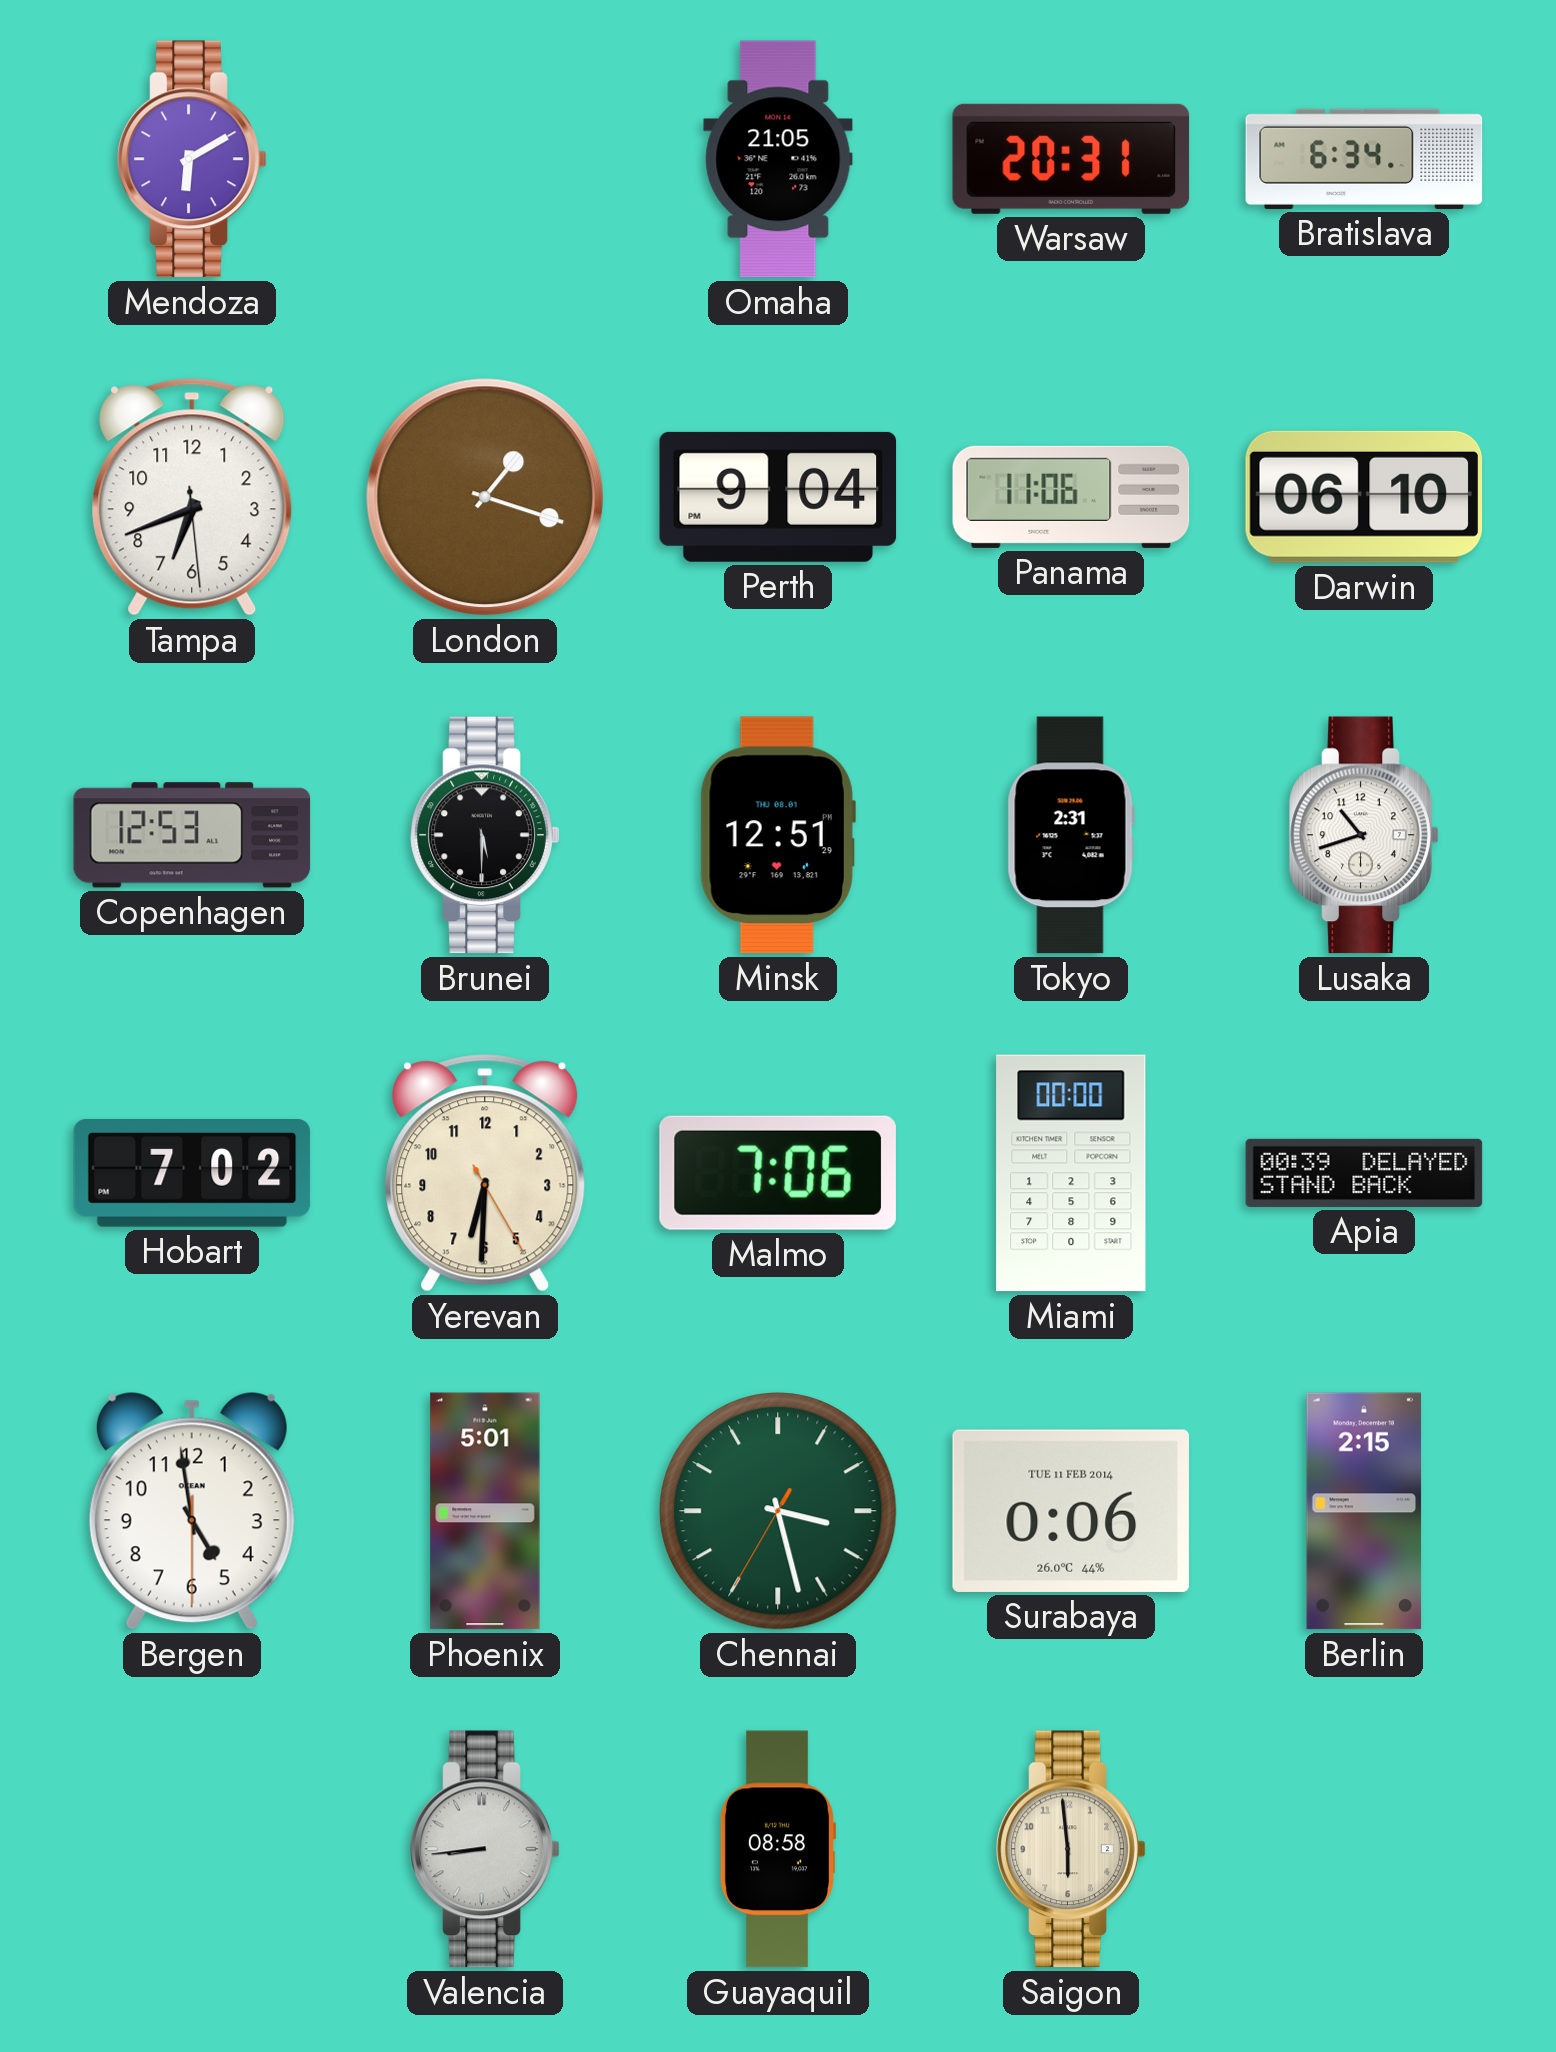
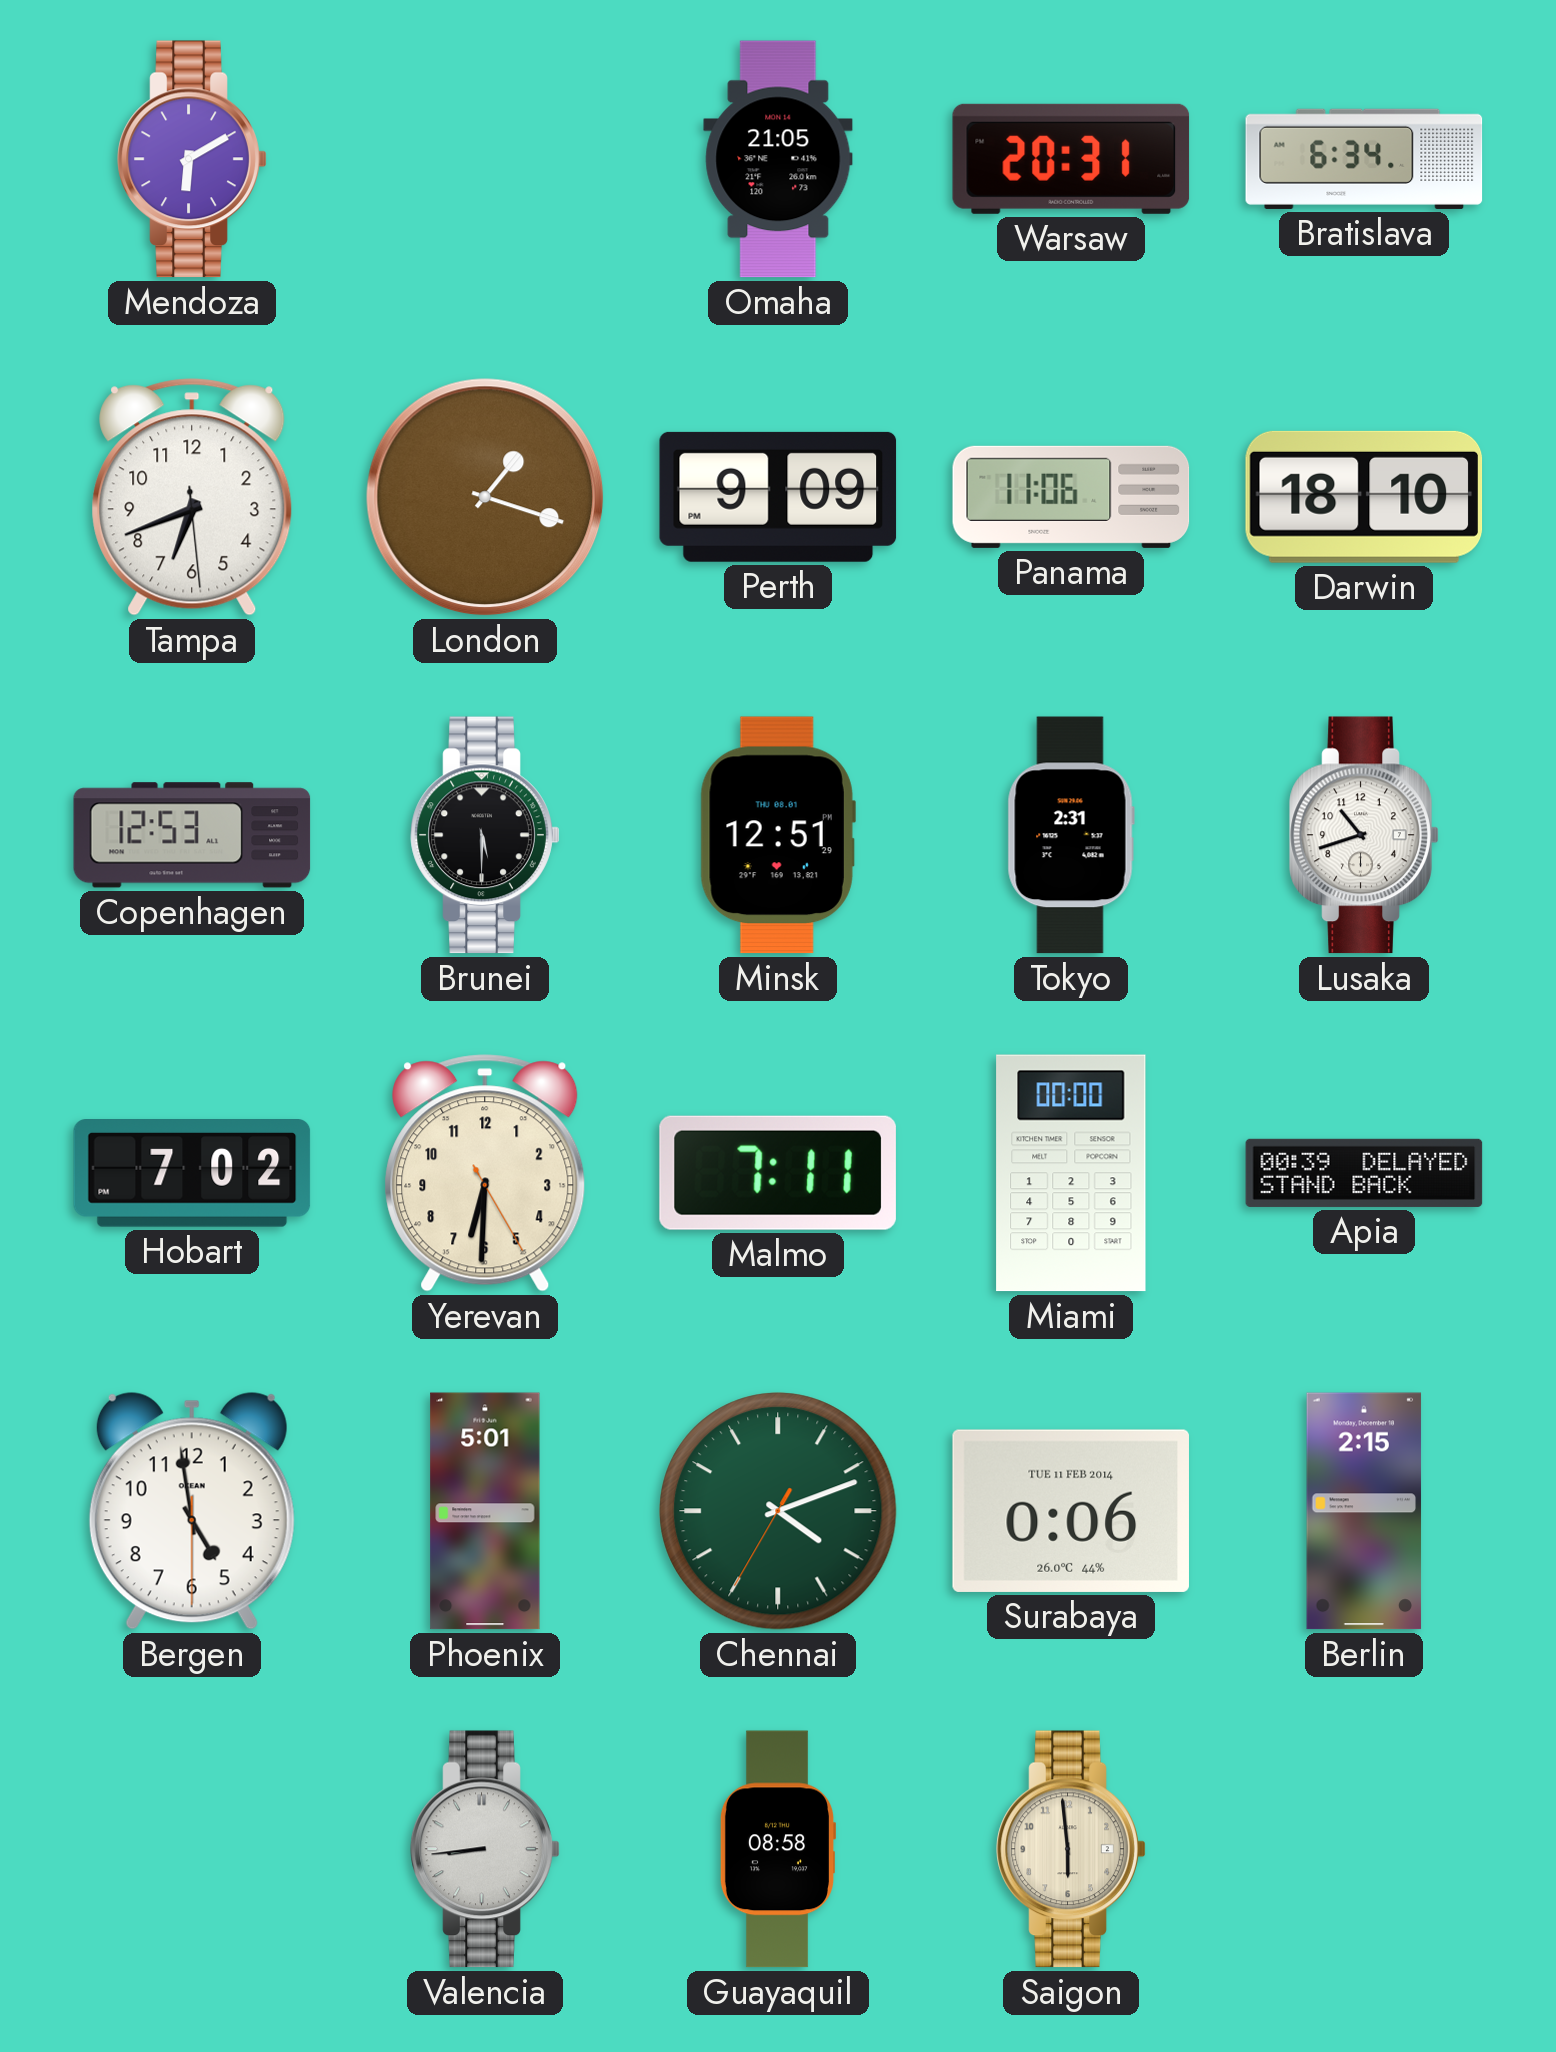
Perth: 9:04 -> 9:09
Darwin: 06:10 -> 18:10
Malmo: 7:06 -> 7:11
Chennai: 3:27 -> 4:11
